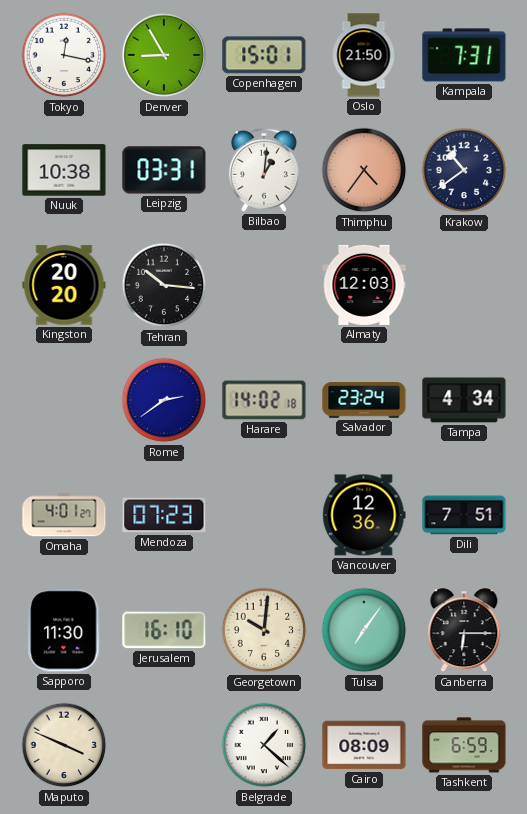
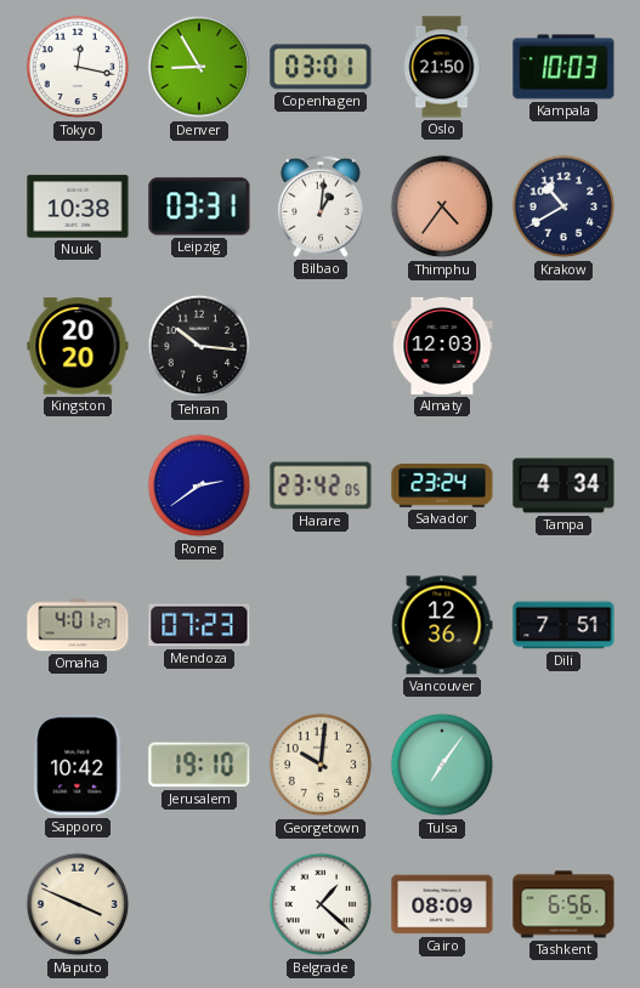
Copenhagen: 15:01 -> 03:01
Kampala: 7:31 -> 10:03
Krakow: 10:39 -> 10:40
Harare: 14:02 -> 23:42
Sapporo: 11:30 -> 10:42
Jerusalem: 16:10 -> 19:10
Canberra: 6:15 -> none
Tashkent: 6:59 -> 6:56
